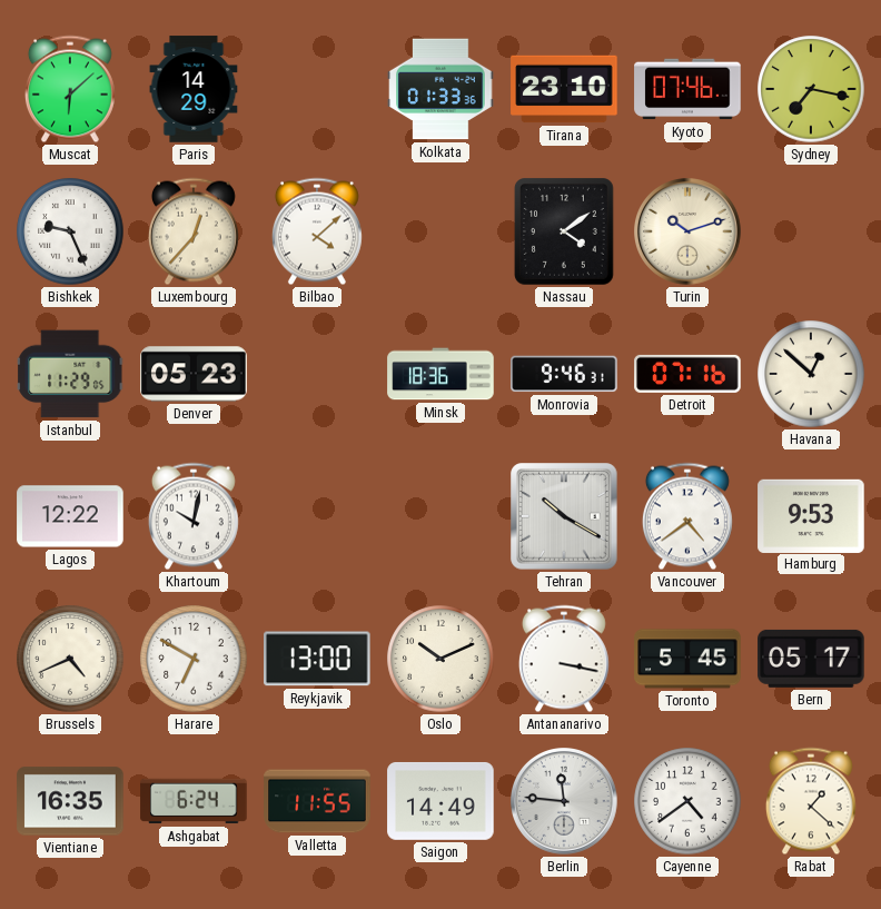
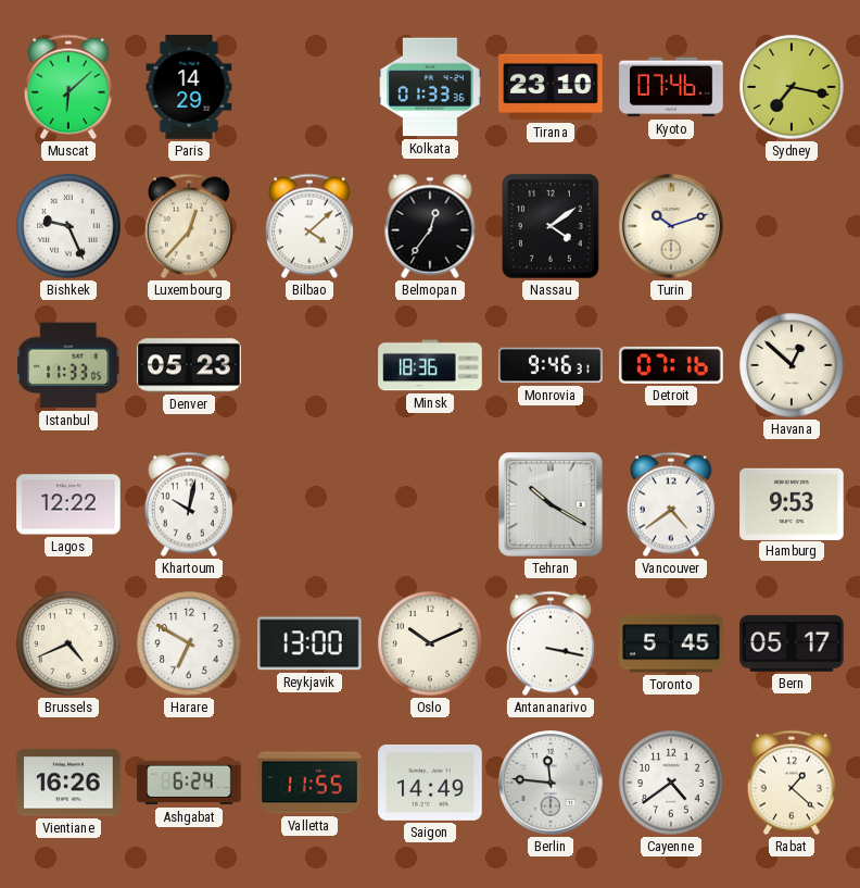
Belmopan: none -> 12:36
Istanbul: 11:29 -> 11:33
Vientiane: 16:35 -> 16:26
